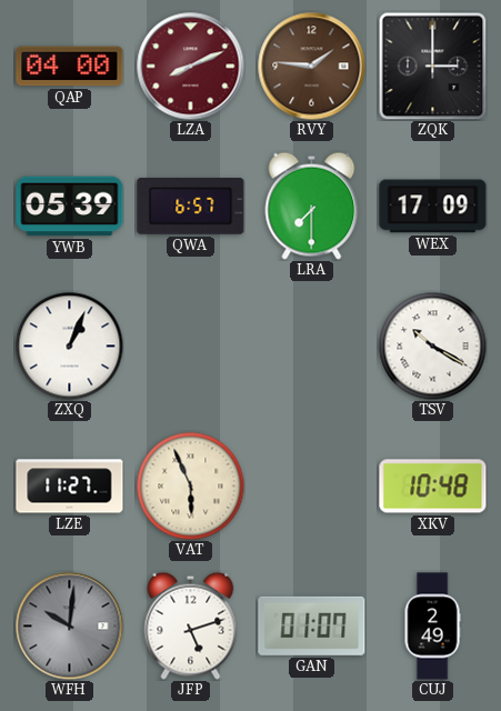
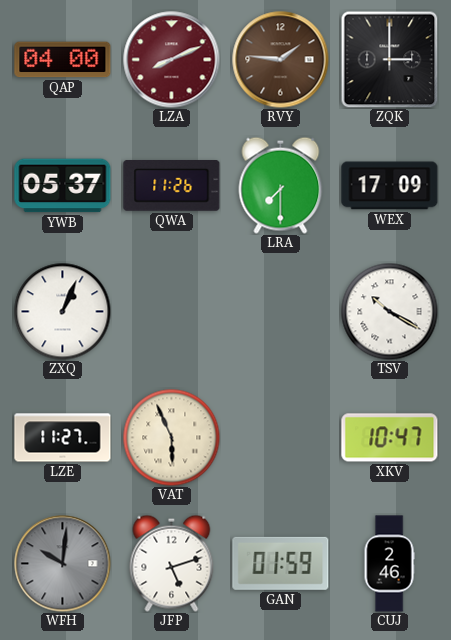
YWB: 05:39 -> 05:37
QWA: 6:57 -> 11:26
XKV: 10:48 -> 10:47
GAN: 01:07 -> 01:59
CUJ: 2:49 -> 2:46
